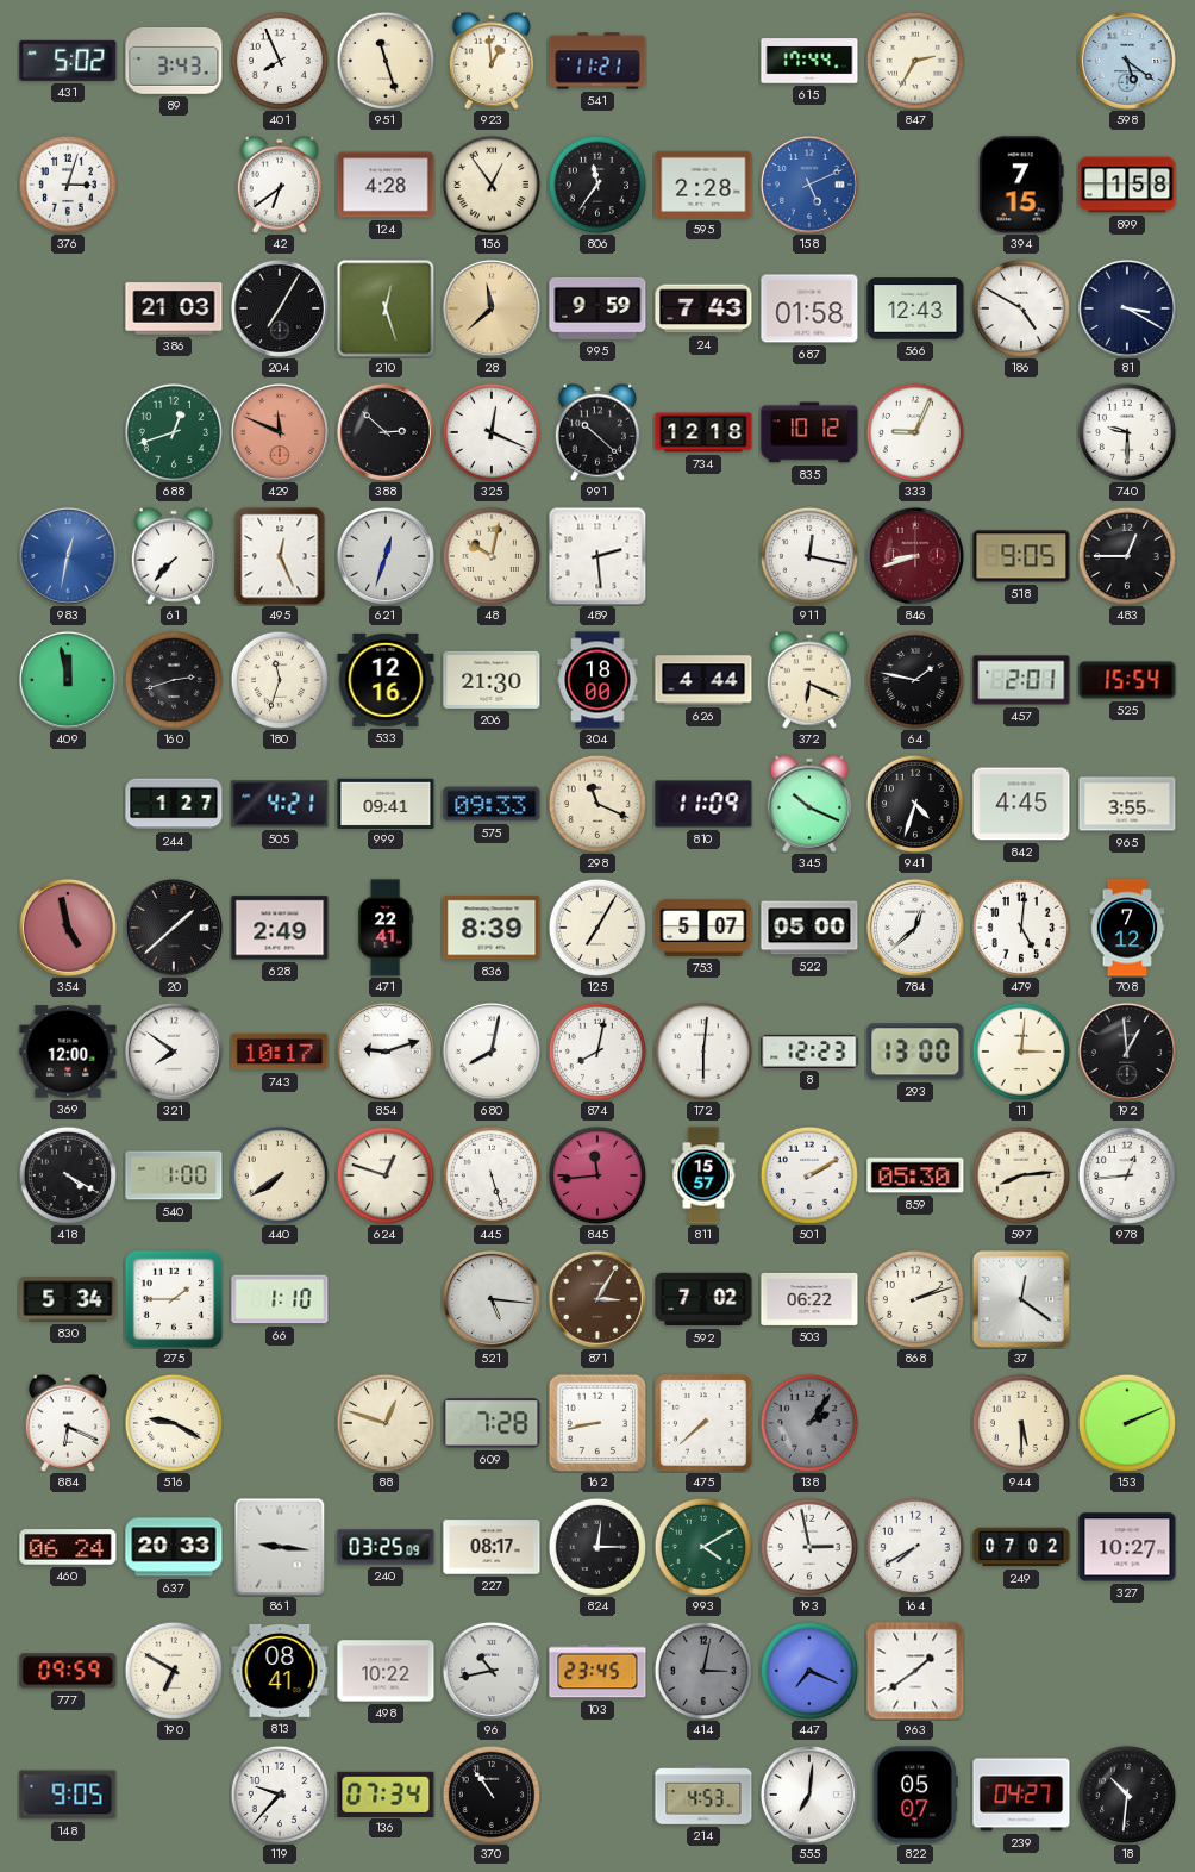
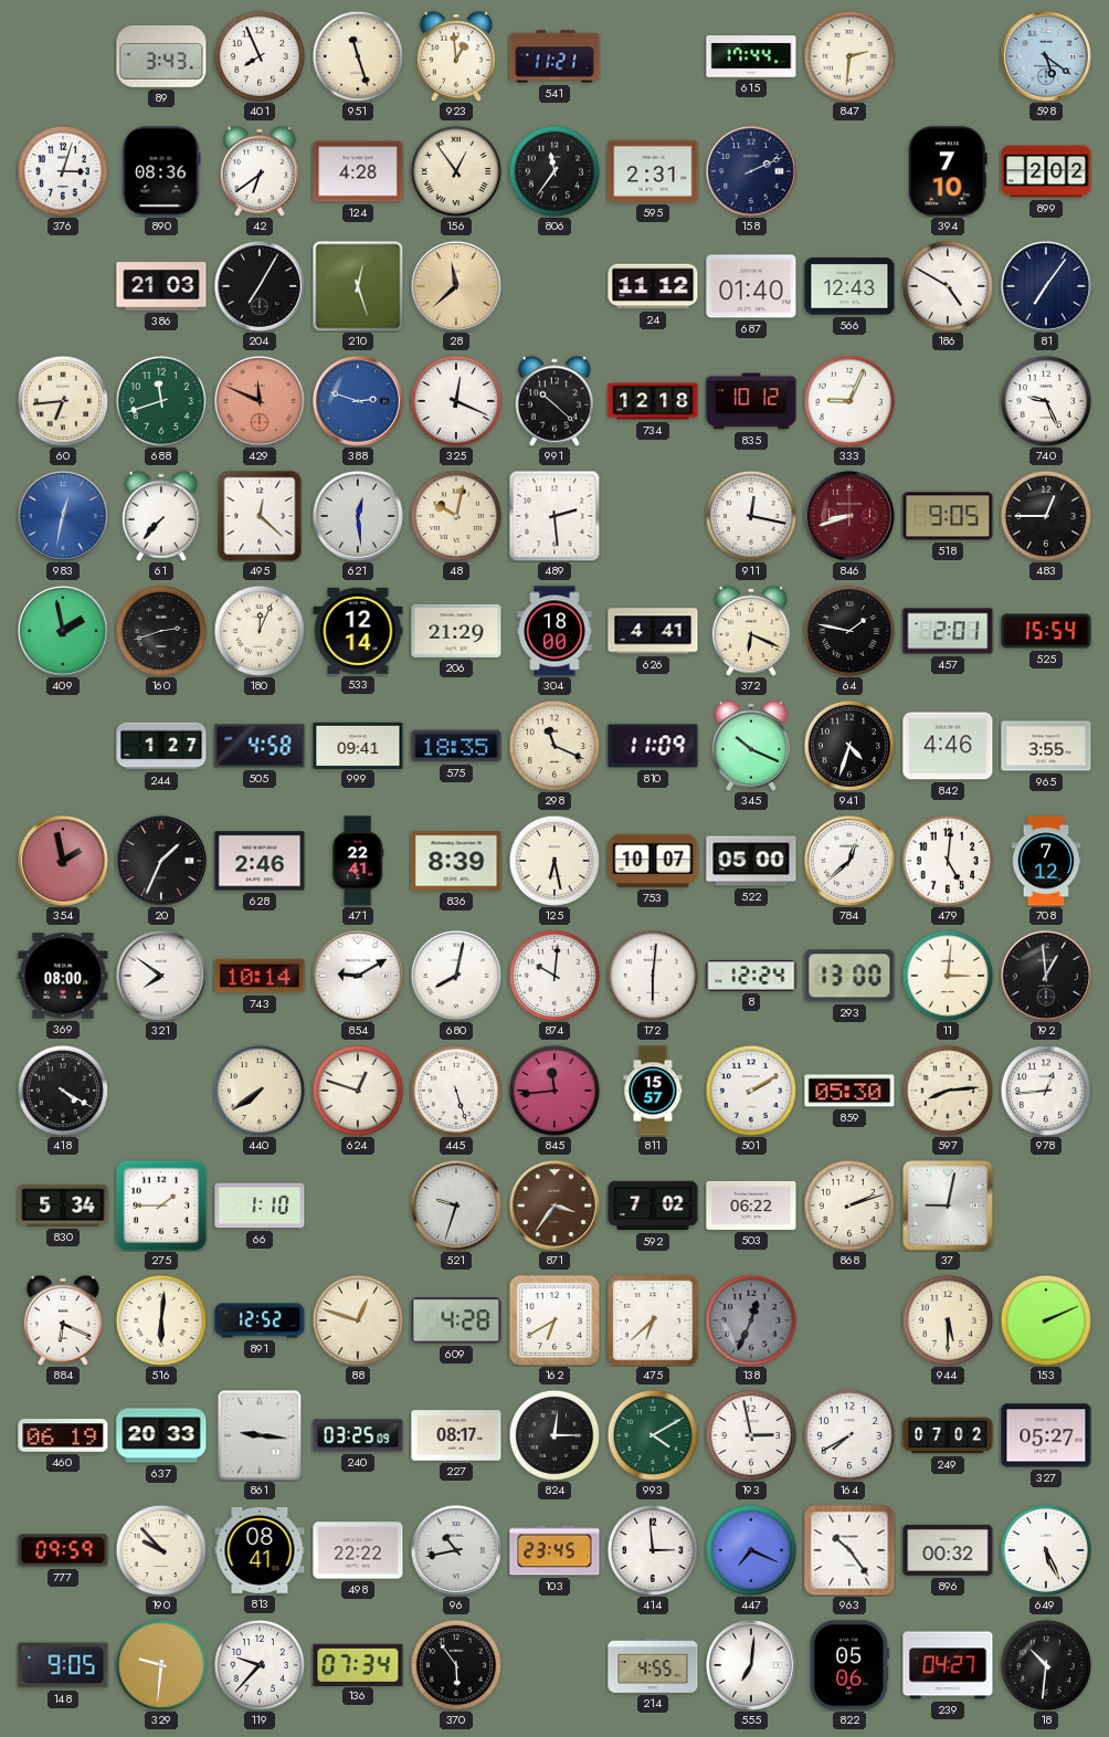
431: 5:02 -> none
847: 2:35 -> 2:31
890: none -> 08:36
595: 2:28 -> 2:31
158: 5:11 -> 2:11
158 dial: blue -> navy
394: 7:15 -> 7:10
899: 1:58 -> 2:02
995: 9:59 -> none
24: 7:43 -> 11:12
687: 01:58 -> 01:40
81: 3:20 -> 7:06
60: none -> 6:44
688: 12:42 -> 11:42
388: 2:52 -> 2:48
388 dial: black -> blue
740: 9:30 -> 9:26
495: 12:26 -> 12:22
621: 12:33 -> 12:29
409: 11:58 -> 1:58
180: 11:33 -> 12:04
533: 12:16 -> 12:14
206: 21:30 -> 21:29
626: 4:44 -> 4:41
505: 4:21 -> 4:58
575: 09:33 -> 18:35
842: 4:45 -> 4:46
354: 4:58 -> 1:58
20: 1:38 -> 1:34
628: 2:49 -> 2:46
125: 7:05 -> 6:28
753: 5:07 -> 10:07
369: 12:00 -> 08:00
743: 10:17 -> 10:14
854: 9:12 -> 9:10
874: 8:02 -> 10:01
8: 12:23 -> 12:24
540: 1:00 -> none
521: 5:16 -> 9:33
871: 3:05 -> 3:36
37: 12:21 -> 9:02
516: 9:20 -> 6:01
891: none -> 12:52
609: 7:28 -> 4:28
162: 8:43 -> 6:40
475: 7:38 -> 6:38
138: 2:06 -> 12:34
460: 06:24 -> 06:19
327: 10:27 -> 05:27
190: 6:50 -> 9:53
498: 10:22 -> 22:22
414: 3:02 -> 2:59
414 dial: grey -> white
963: 1:39 -> 10:24
896: none -> 00:32
649: none -> 5:26
329: none -> 9:31
370: 10:54 -> 5:54
214: 4:53 -> 4:55
822: 05:07 -> 05:06
